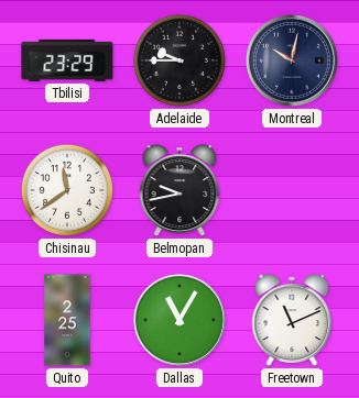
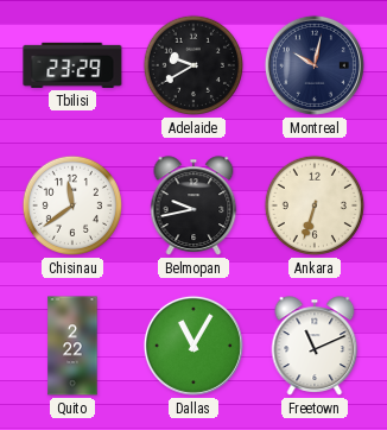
Adelaide: 9:45 -> 9:40
Ankara: none -> 6:33
Quito: 2:25 -> 2:22
